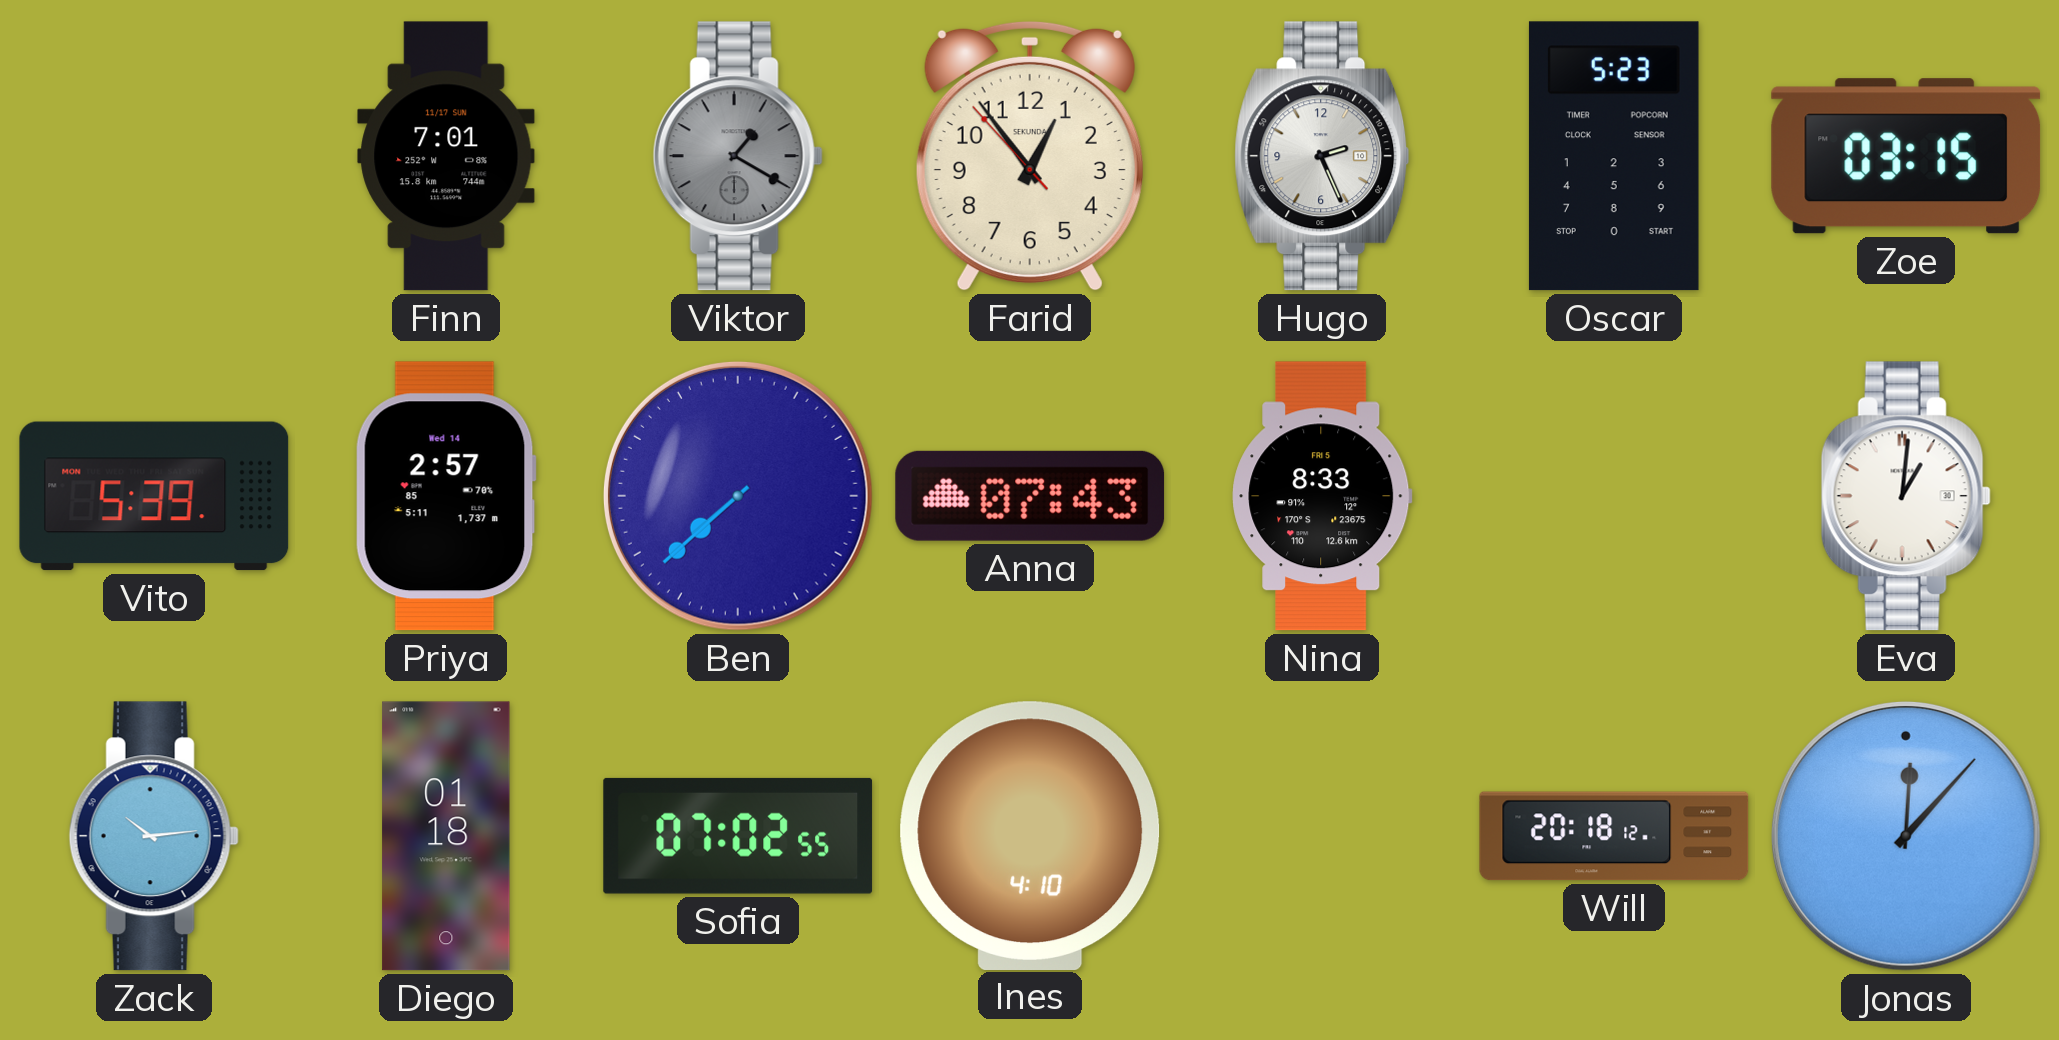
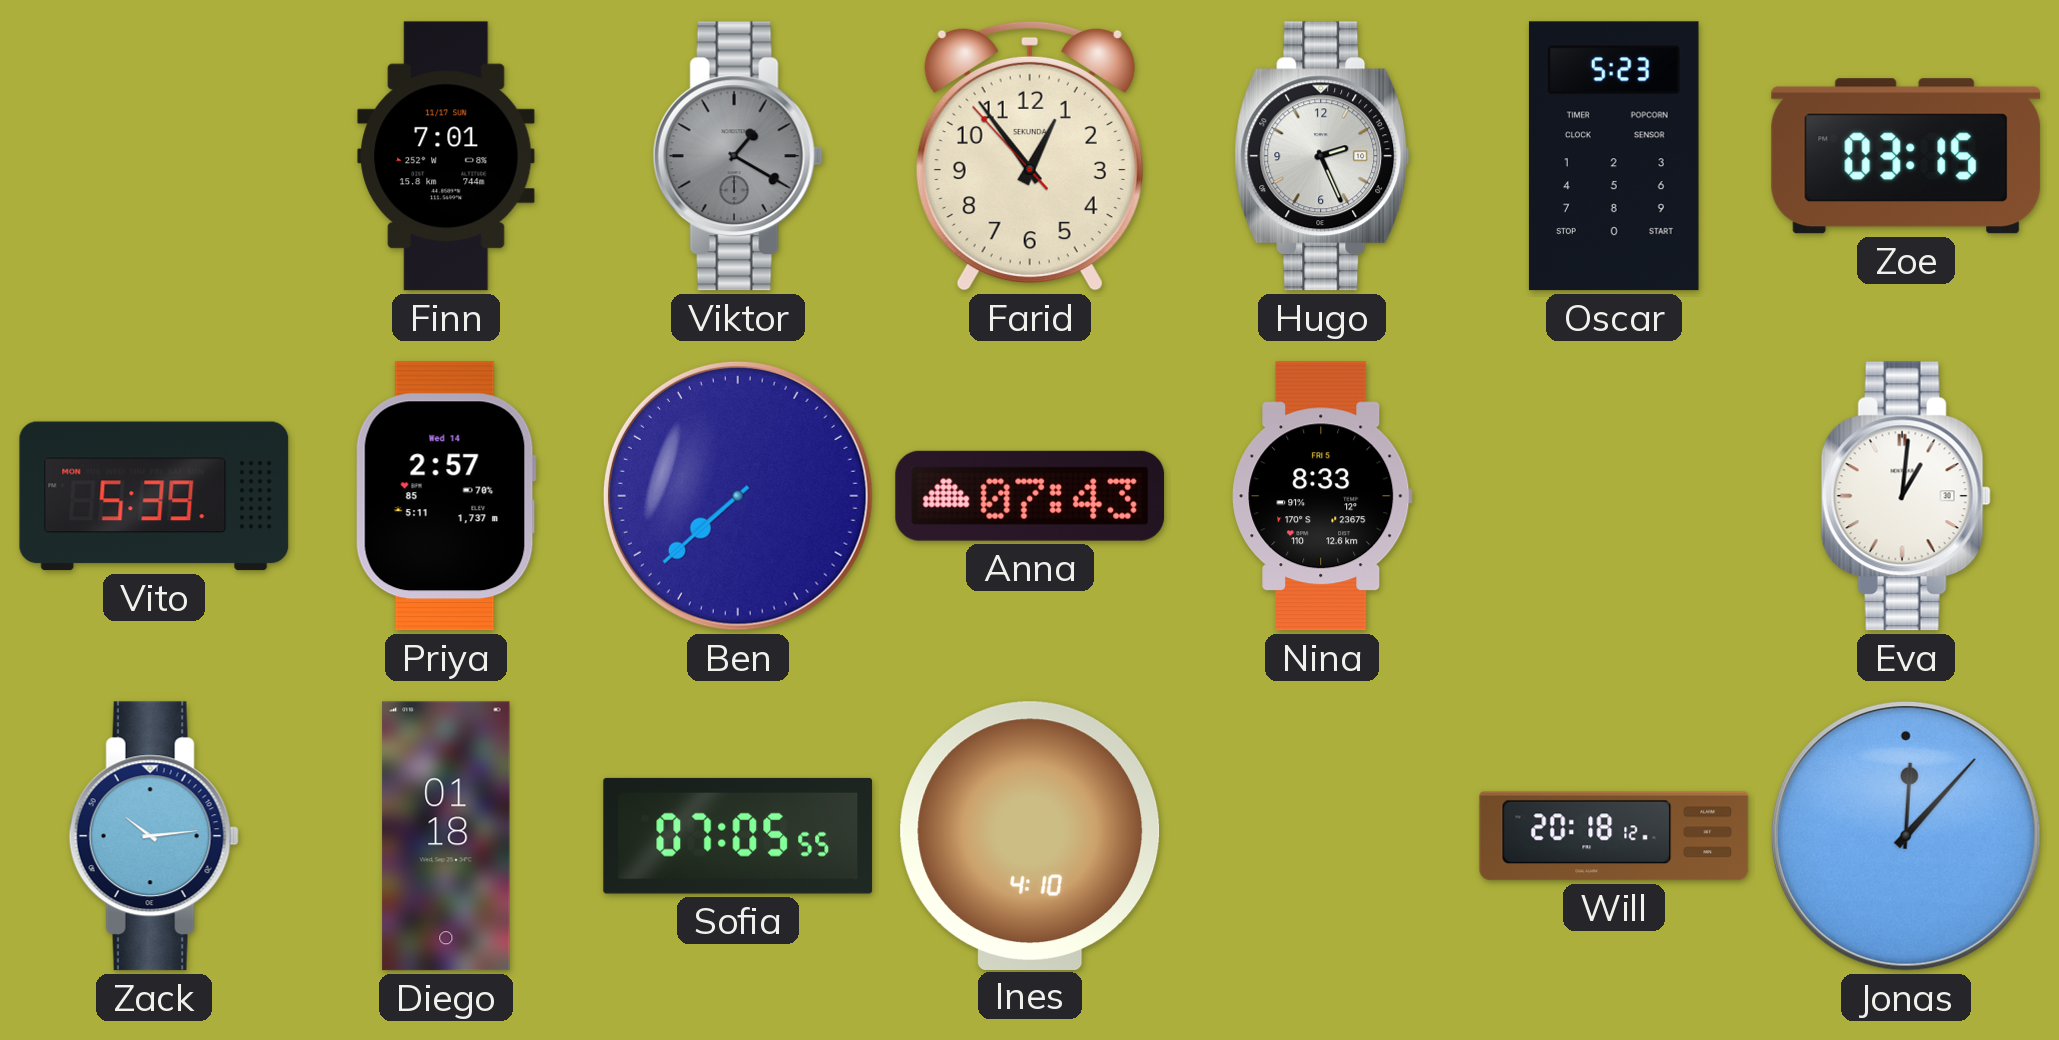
Sofia: 07:02 -> 07:05
